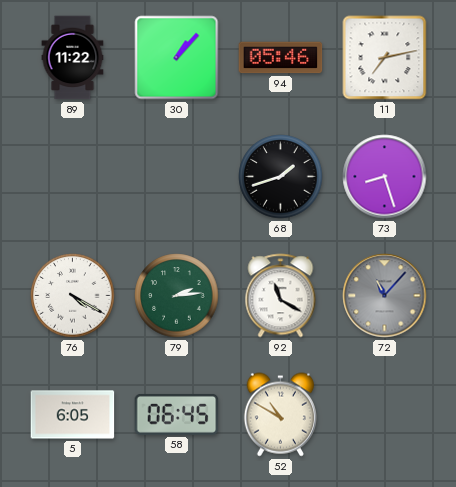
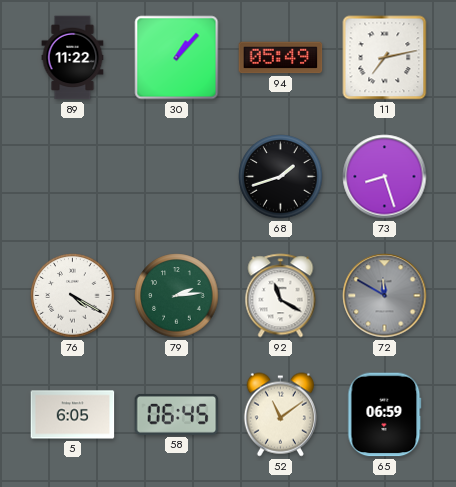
94: 05:46 -> 05:49
72: 11:07 -> 11:50
52: 10:50 -> 11:09
65: none -> 06:59
